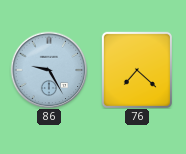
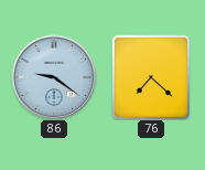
86: 9:25 -> 9:21
